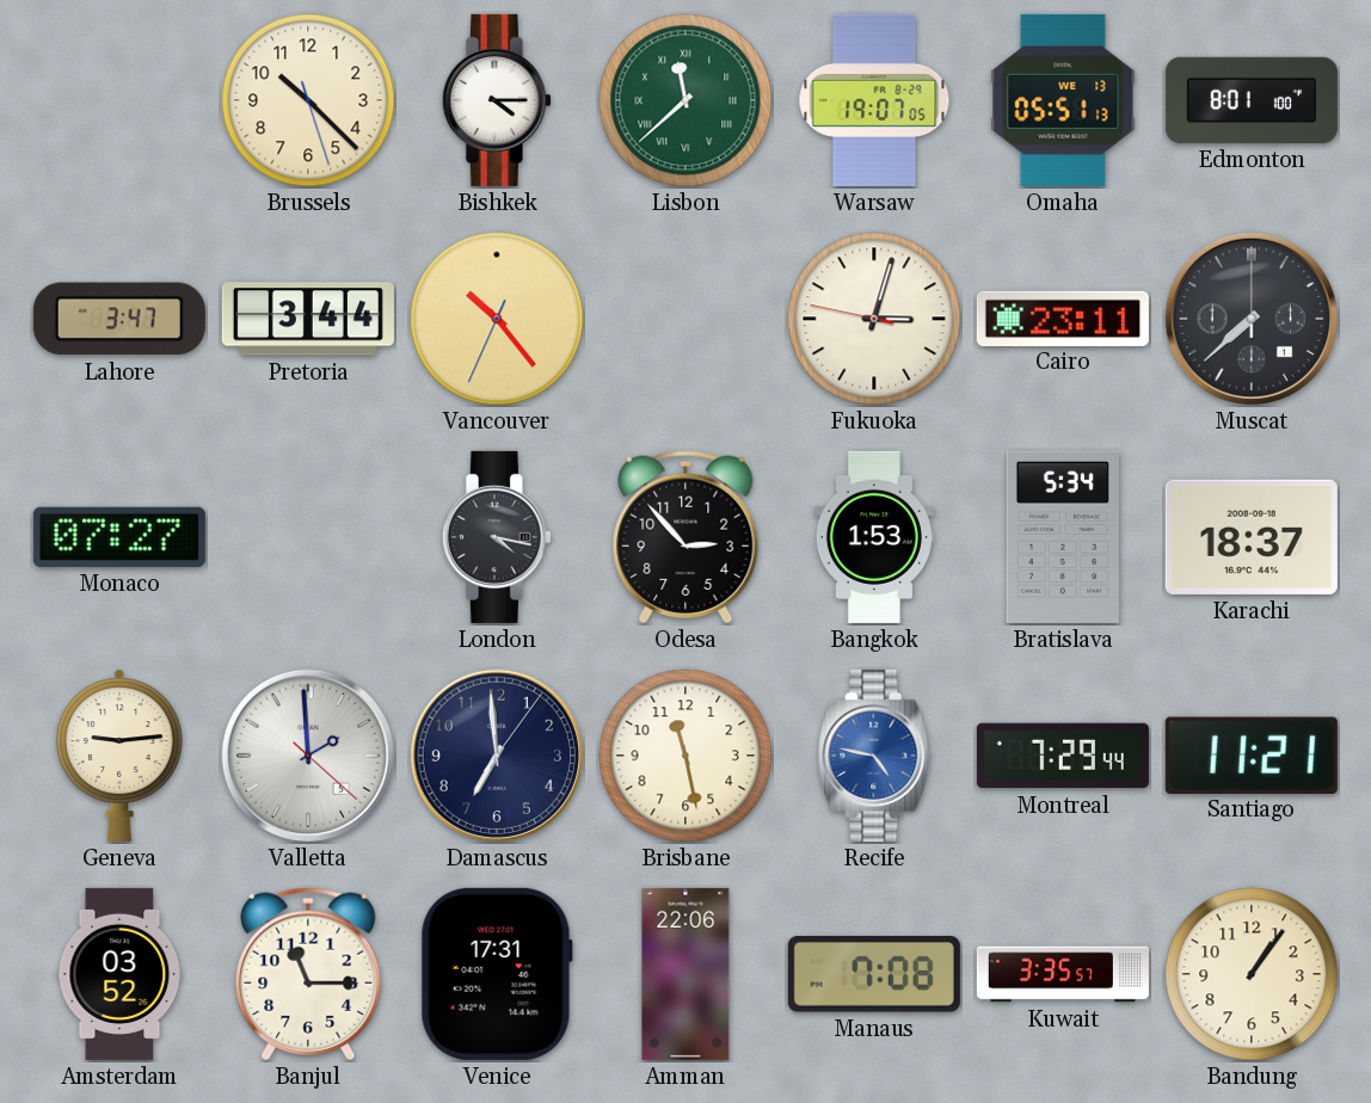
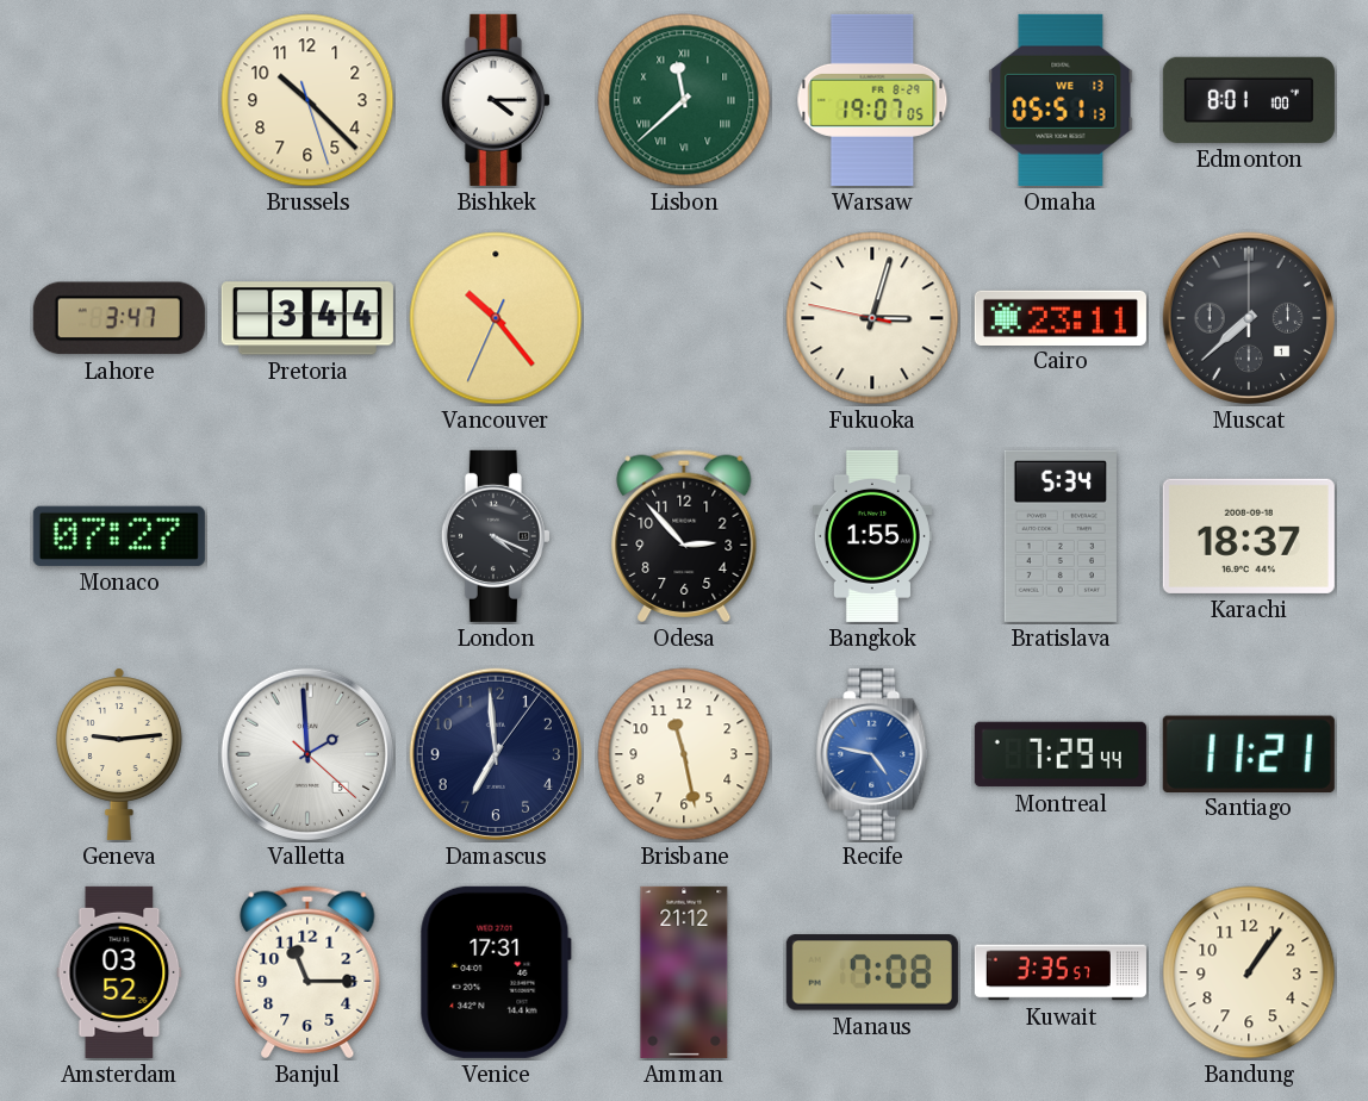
London: 4:17 -> 4:19
Bangkok: 1:53 -> 1:55
Amman: 22:06 -> 21:12
